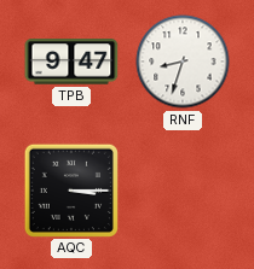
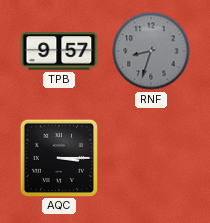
TPB: 9:47 -> 9:57
RNF dial: white -> grey
